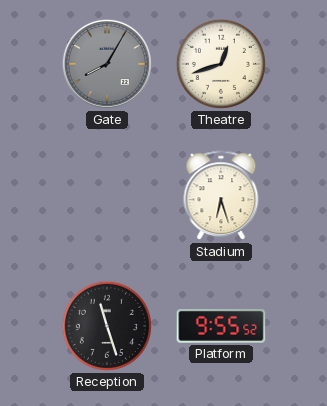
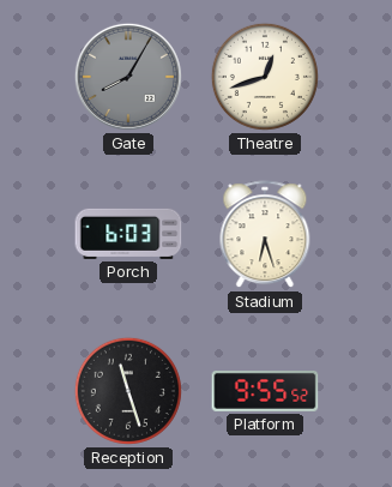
Porch: none -> 6:03
